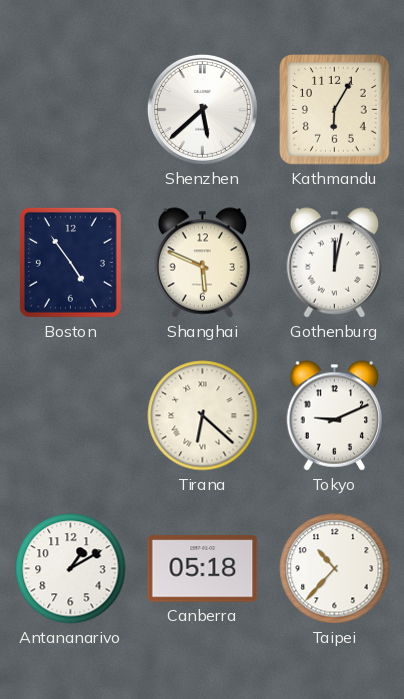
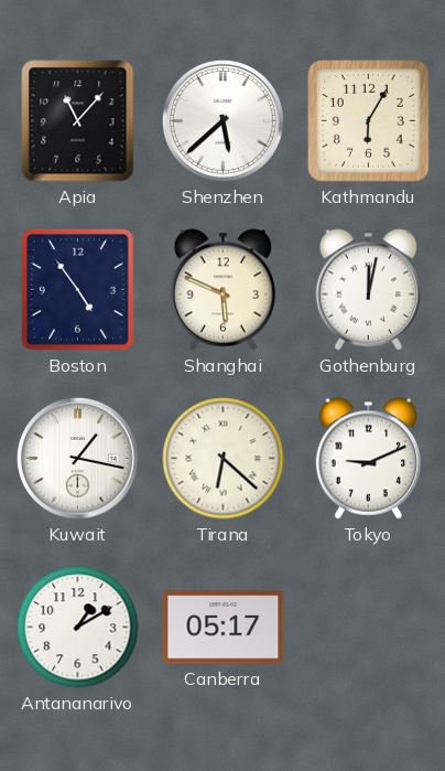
Apia: none -> 11:07
Kuwait: none -> 1:17
Canberra: 05:18 -> 05:17
Taipei: 10:37 -> none
